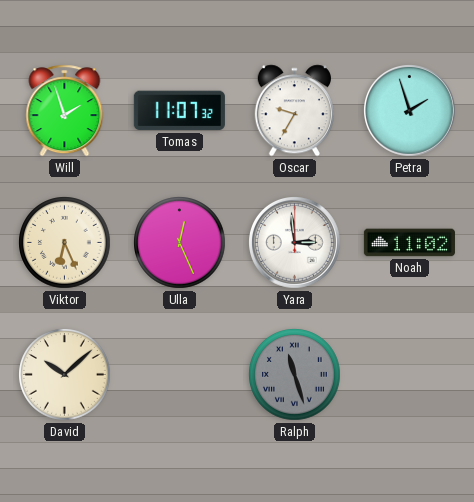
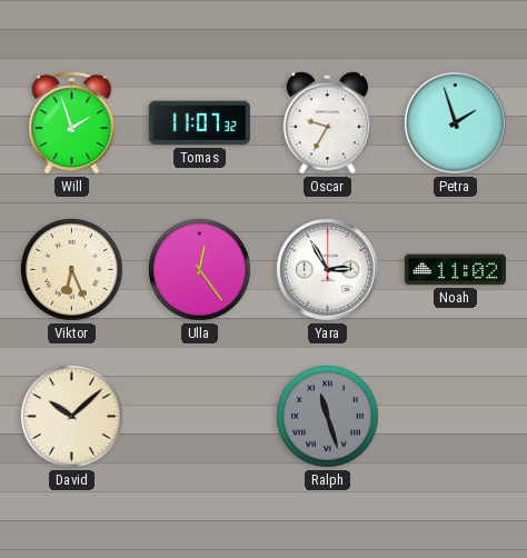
Ulla: 12:26 -> 12:24
Yara: 2:59 -> 2:55
